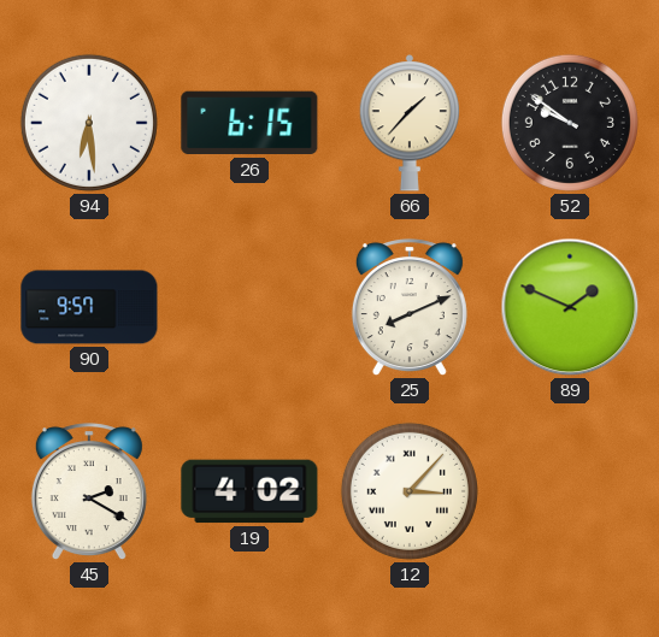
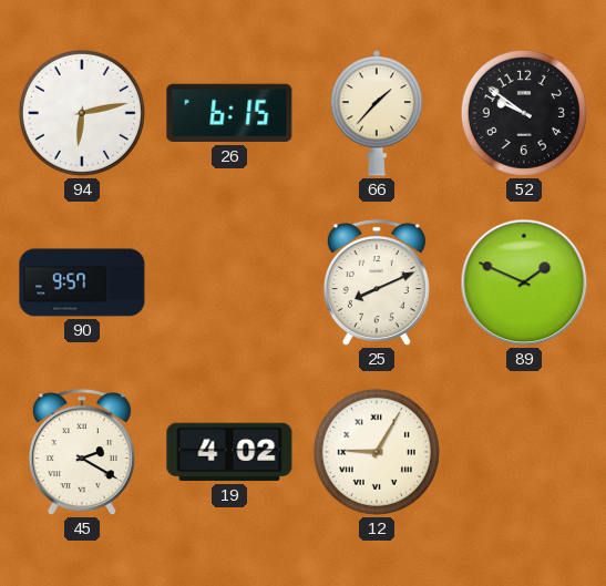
94: 6:29 -> 6:13
12: 3:07 -> 9:05
